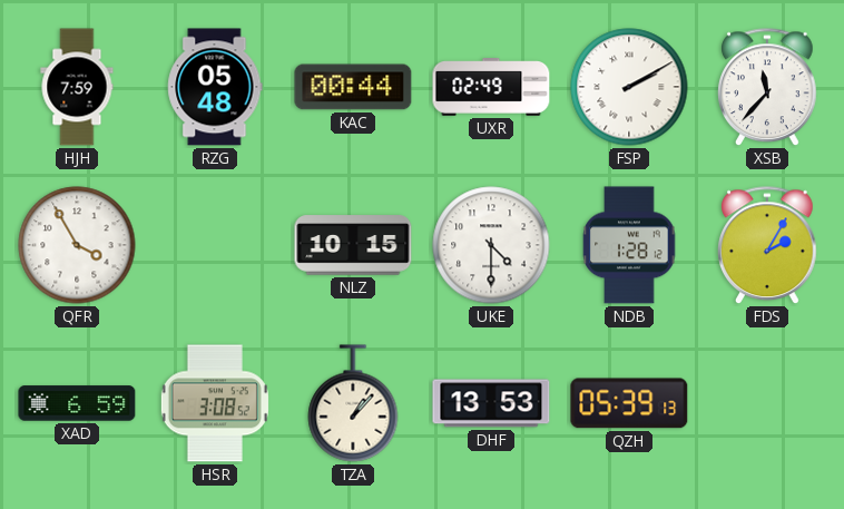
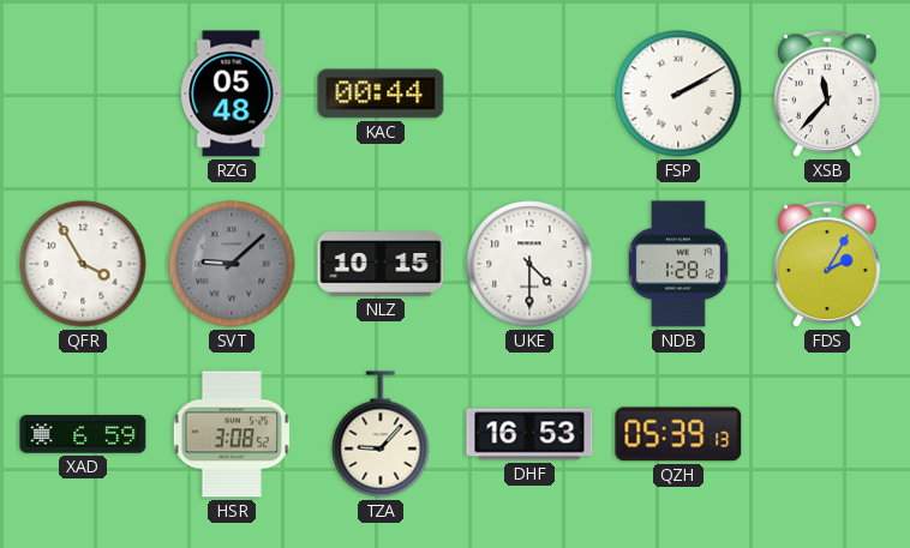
HJH: 7:59 -> none
UXR: 02:49 -> none
SVT: none -> 9:08
TZA: 1:07 -> 9:07
DHF: 13:53 -> 16:53
